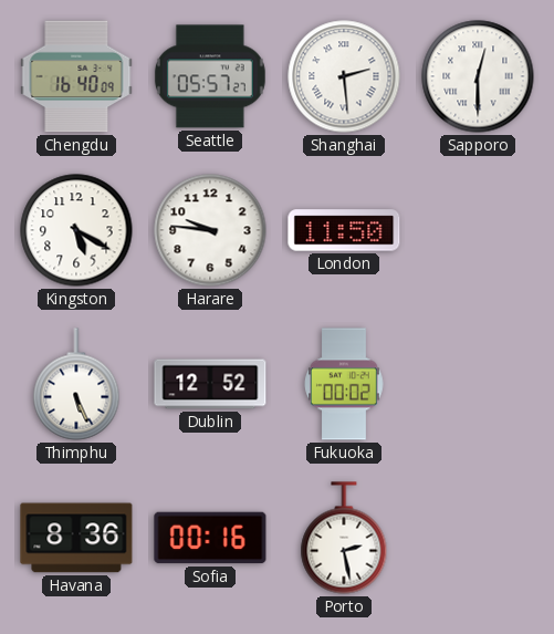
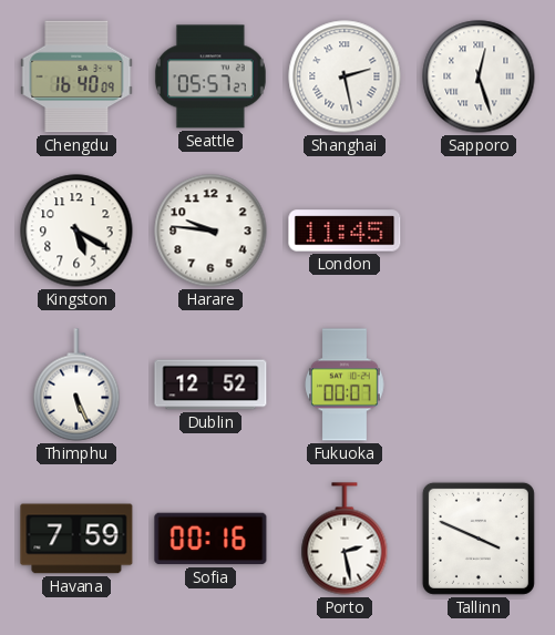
Shanghai: 2:29 -> 2:28
Sapporo: 12:30 -> 12:27
London: 11:50 -> 11:45
Fukuoka: 00:02 -> 00:07
Havana: 8:36 -> 7:59
Tallinn: none -> 3:49
